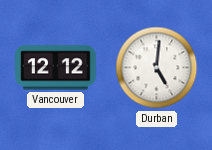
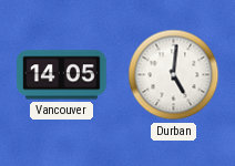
Vancouver: 12:12 -> 14:05
